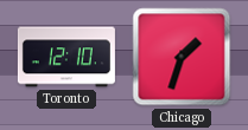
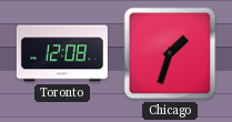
Toronto: 12:10 -> 12:08
